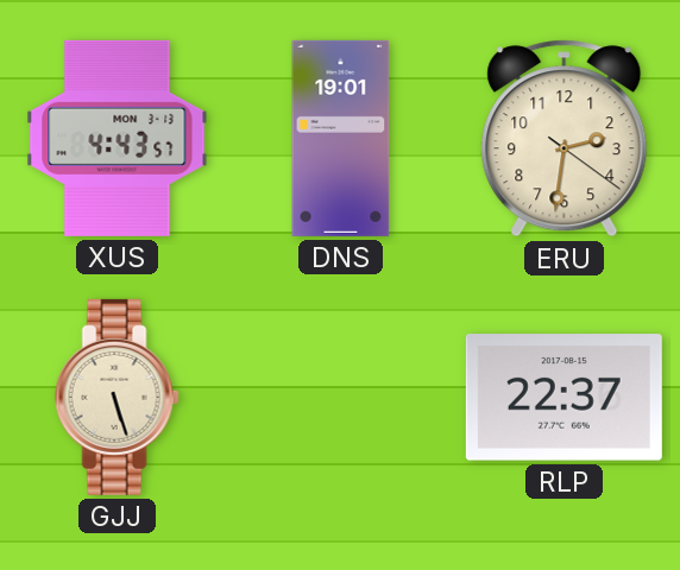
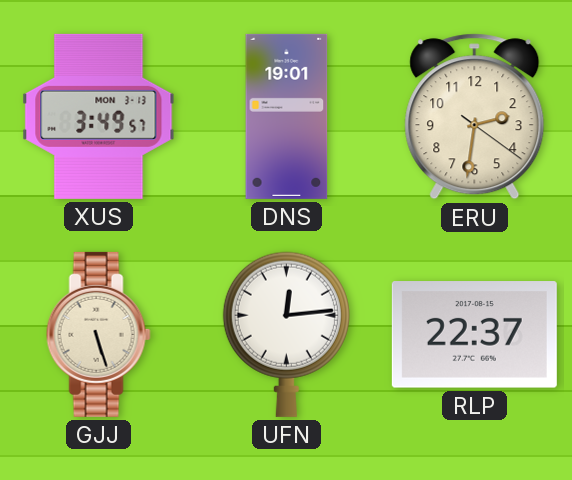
XUS: 4:43 -> 3:49
UFN: none -> 12:14
